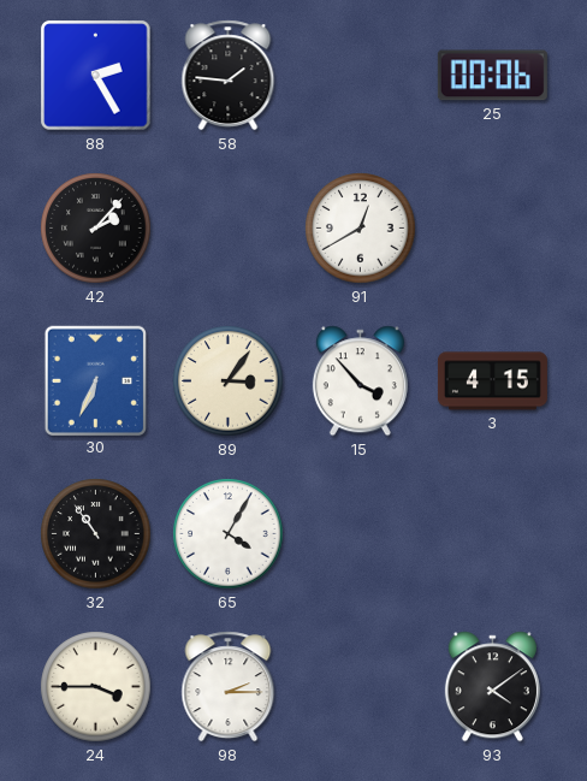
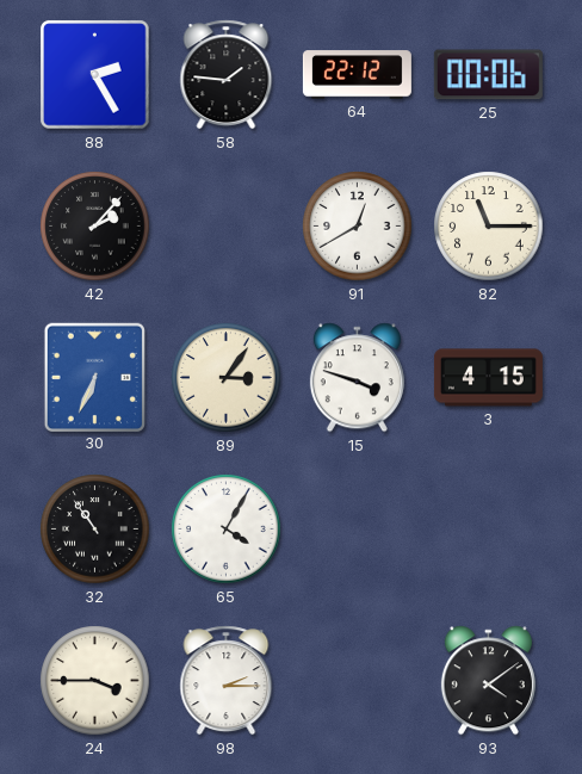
64: none -> 22:12
82: none -> 11:15
15: 3:53 -> 3:48
